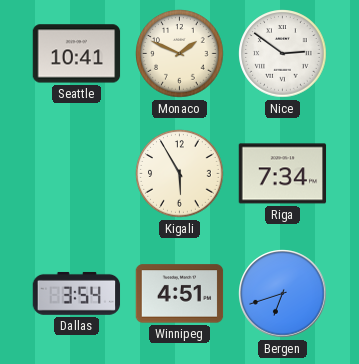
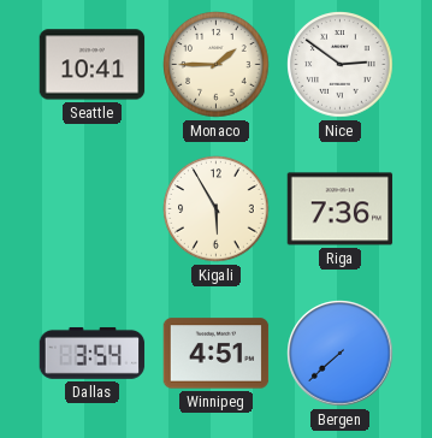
Monaco: 1:49 -> 1:45
Riga: 7:34 -> 7:36
Bergen: 6:42 -> 7:38
